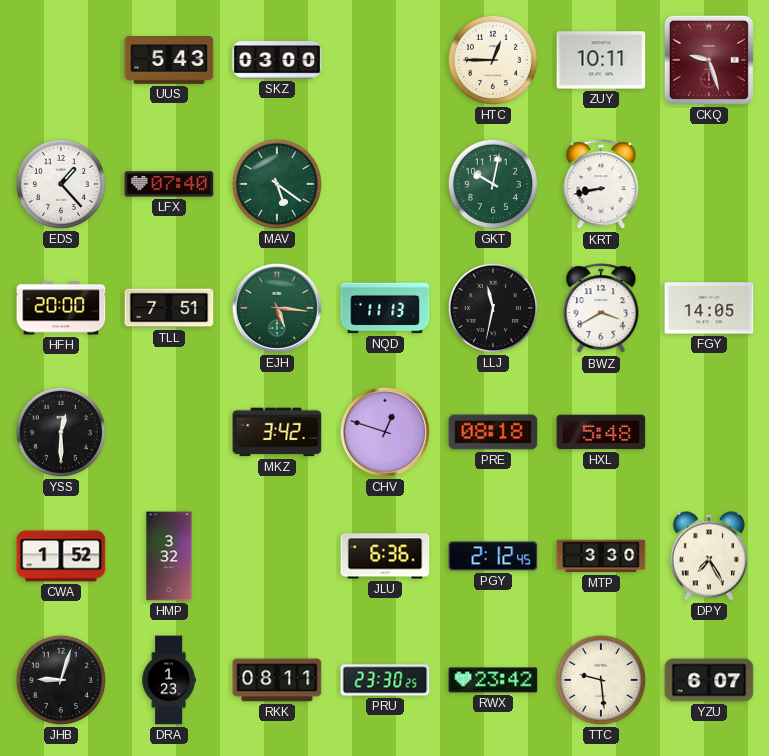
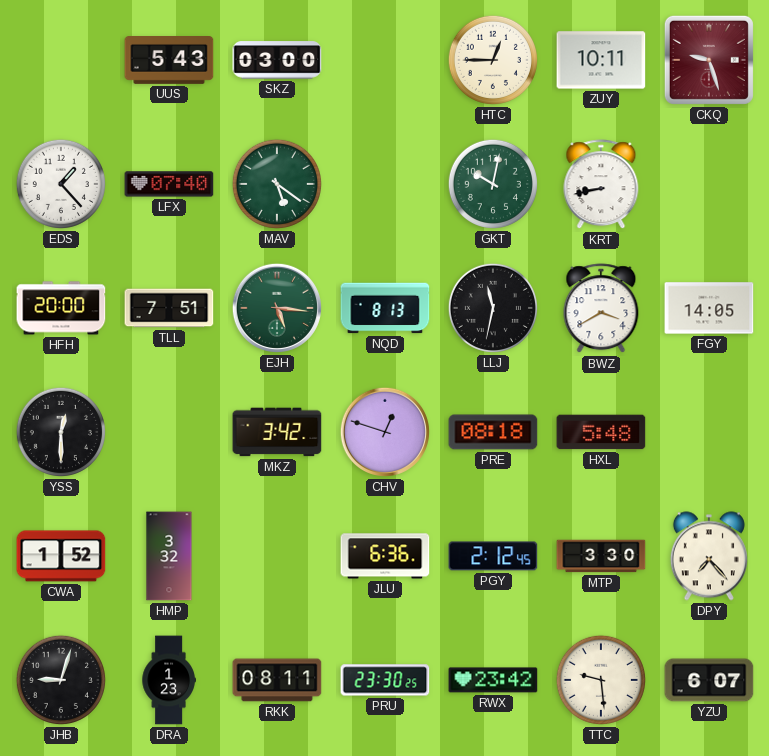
NQD: 11:13 -> 8:13
DPY: 7:25 -> 7:23
